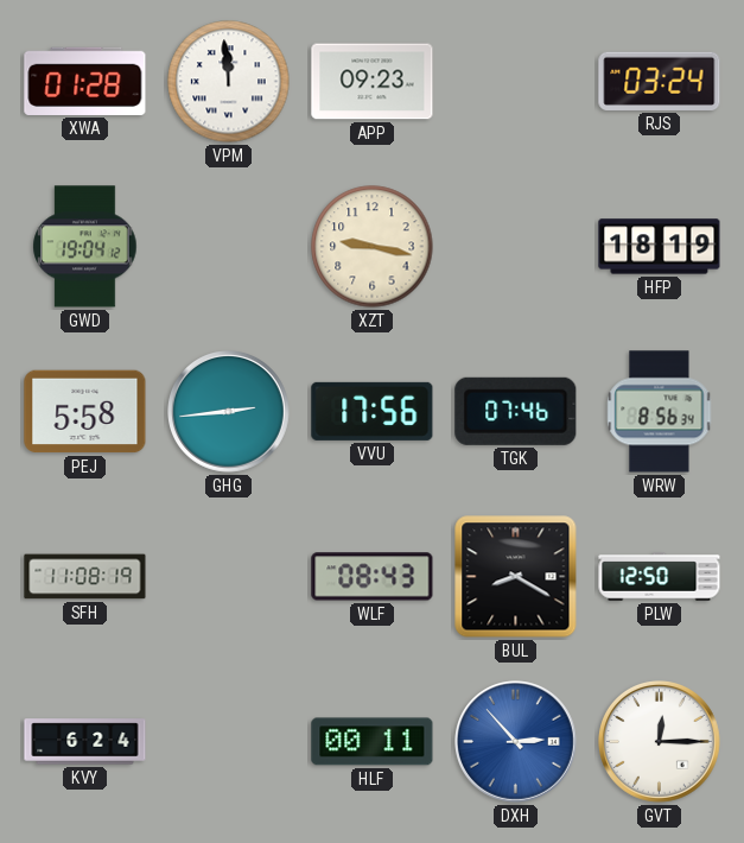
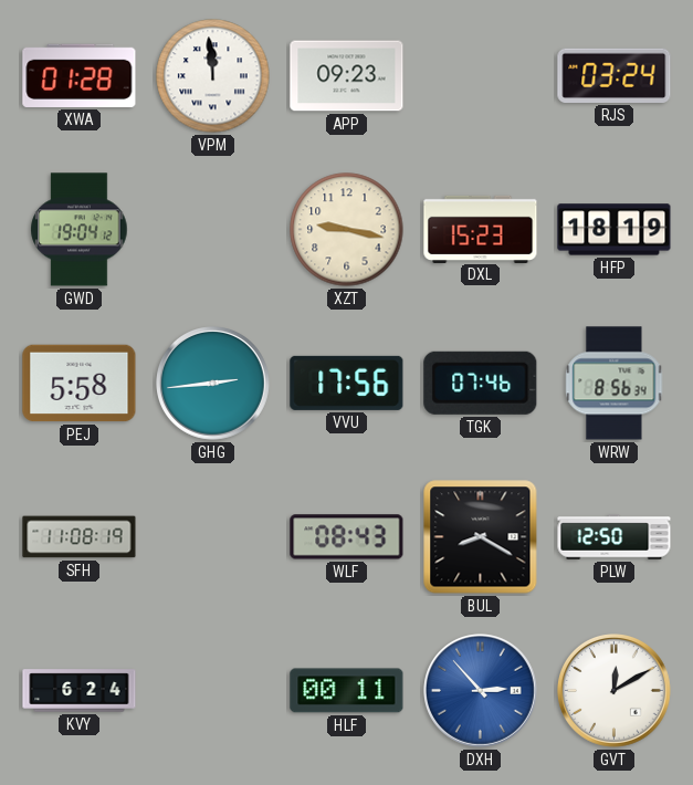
DXL: none -> 15:23
GVT: 12:15 -> 12:10
